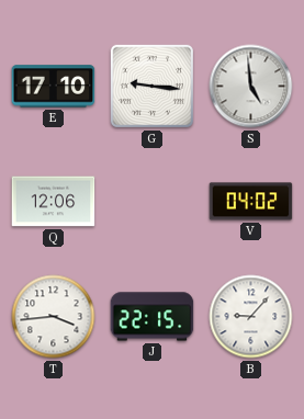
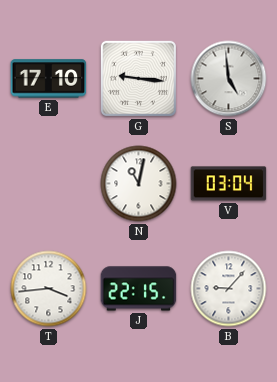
Q: 12:06 -> none
N: none -> 11:02
V: 04:02 -> 03:04
